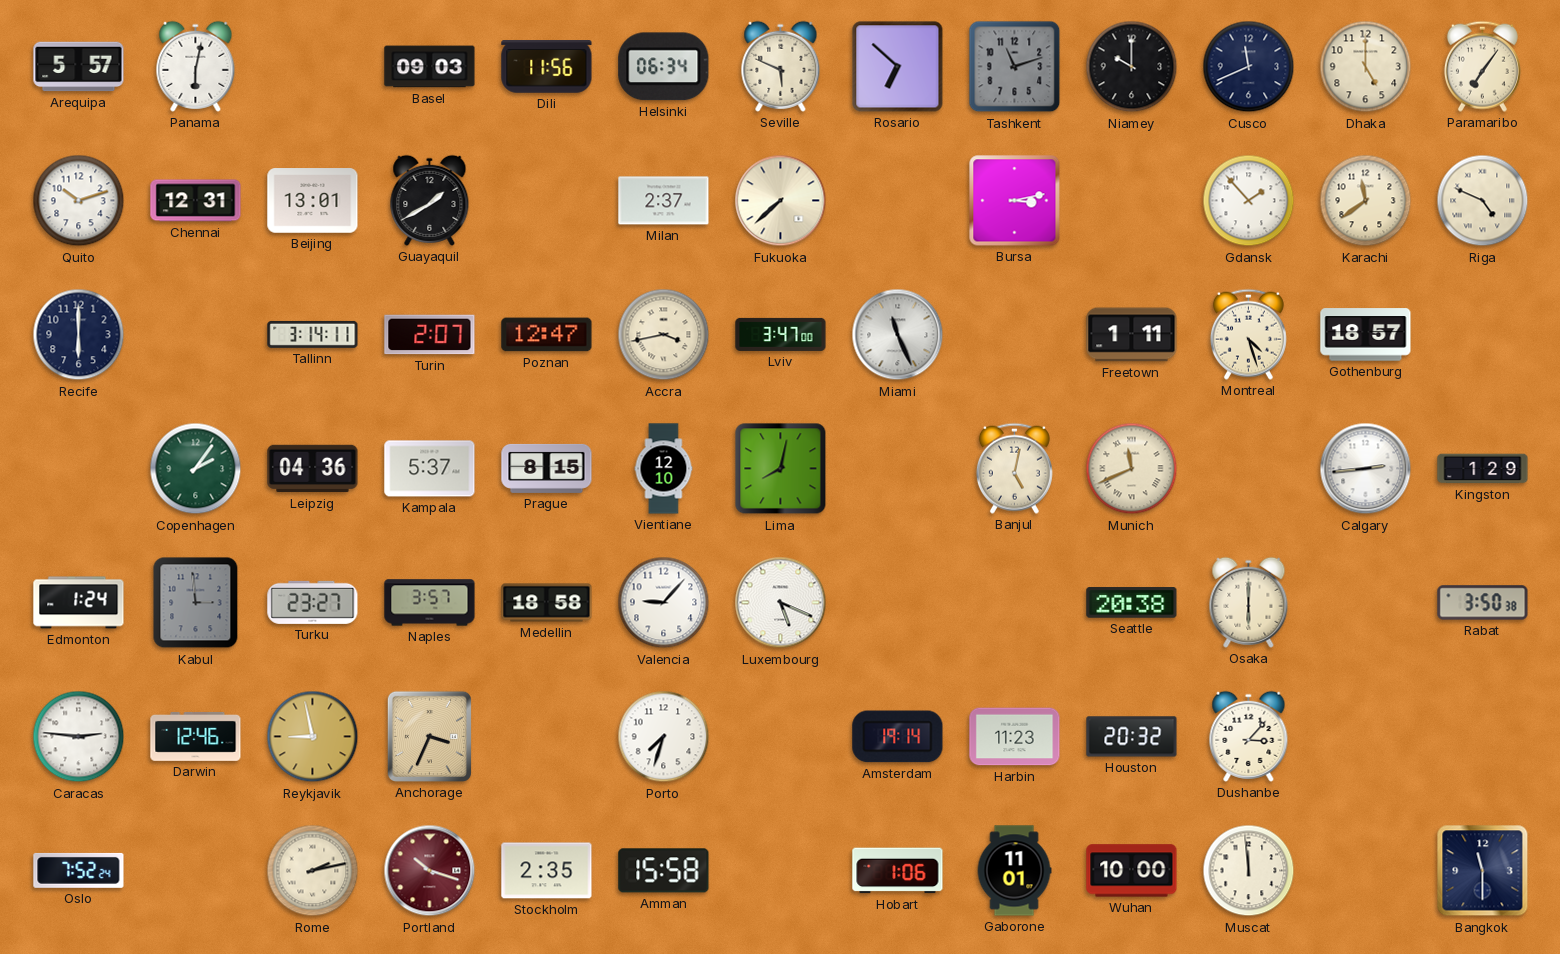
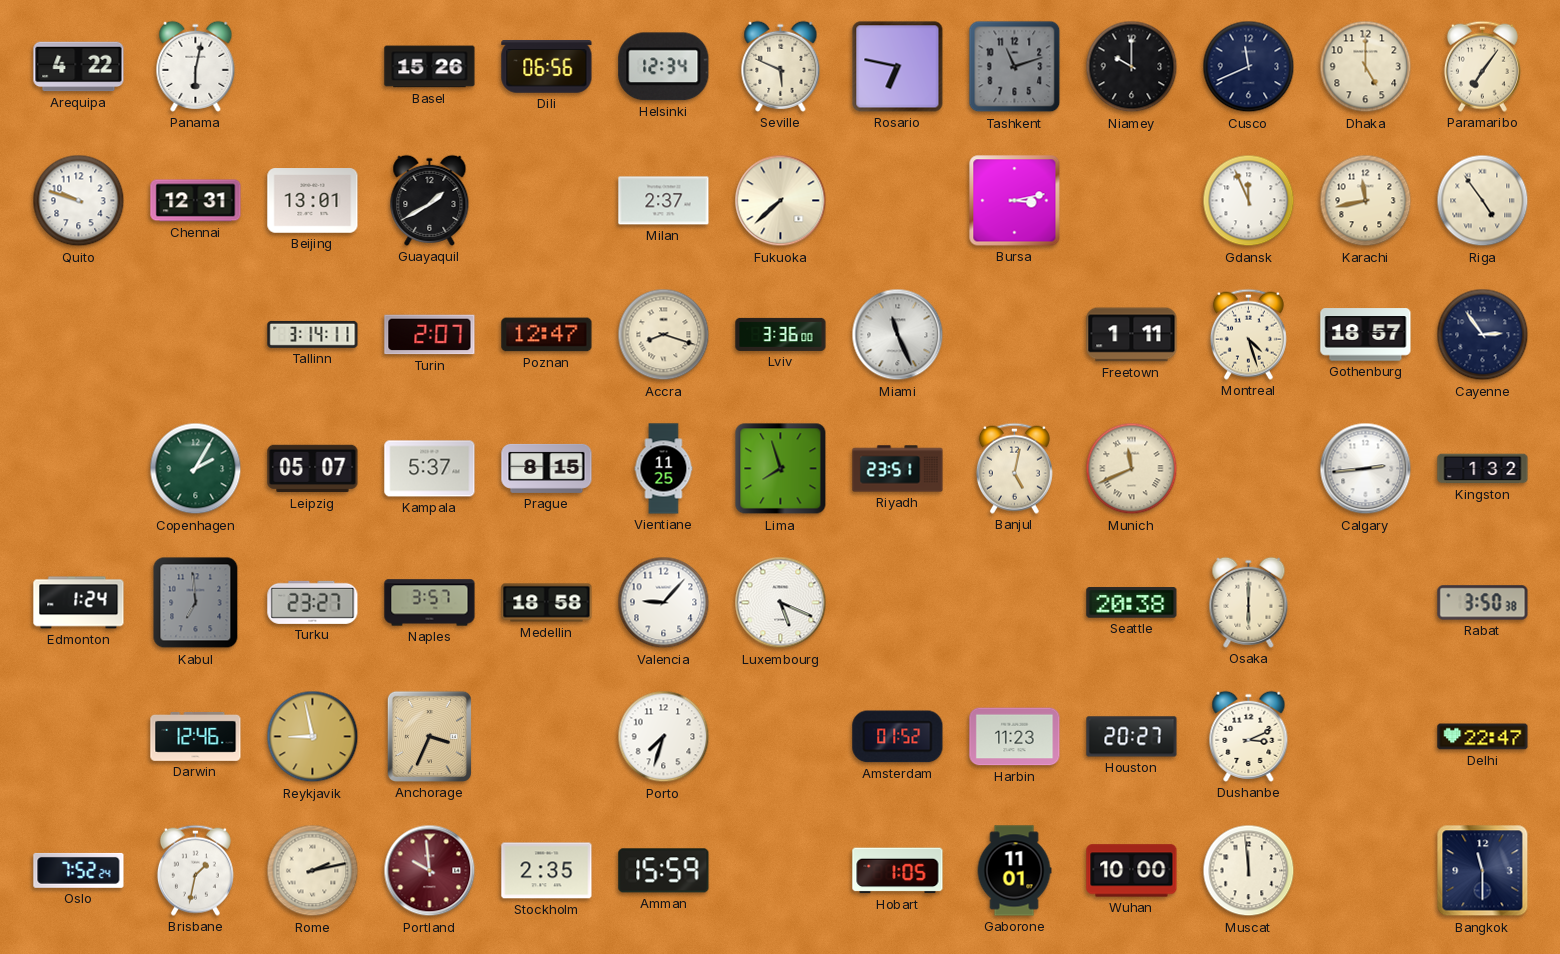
Arequipa: 5:57 -> 4:22
Basel: 09:03 -> 15:26
Dili: 11:56 -> 06:56
Helsinki: 06:34 -> 12:34
Rosario: 6:52 -> 6:47
Quito: 10:12 -> 9:48
Gdansk: 1:53 -> 11:56
Karachi: 11:39 -> 11:43
Riga: 4:49 -> 4:54
Recife: 6:00 -> none
Accra: 3:43 -> 8:18
Lviv: 3:47 -> 3:36
Cayenne: none -> 2:54
Copenhagen: 2:06 -> 2:05
Leipzig: 04:36 -> 05:07
Vientiane: 12:10 -> 11:25
Lima: 8:02 -> 7:57
Riyadh: none -> 23:51
Kingston: 1:29 -> 1:32
Kabul: 2:59 -> 6:59
Caracas: 2:46 -> none
Amsterdam: 19:14 -> 01:52
Houston: 20:32 -> 20:27
Dushanbe: 3:07 -> 3:11
Delhi: none -> 22:47
Brisbane: none -> 1:32
Portland: 10:18 -> 9:59
Amman: 15:58 -> 15:59
Hobart: 1:06 -> 1:05
